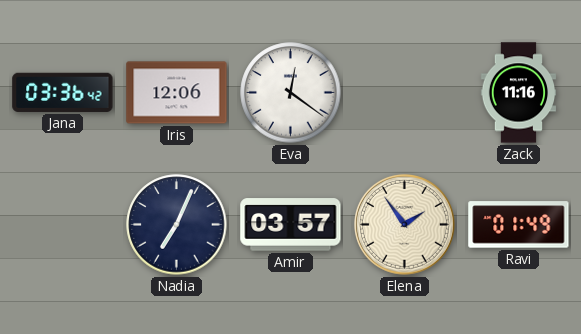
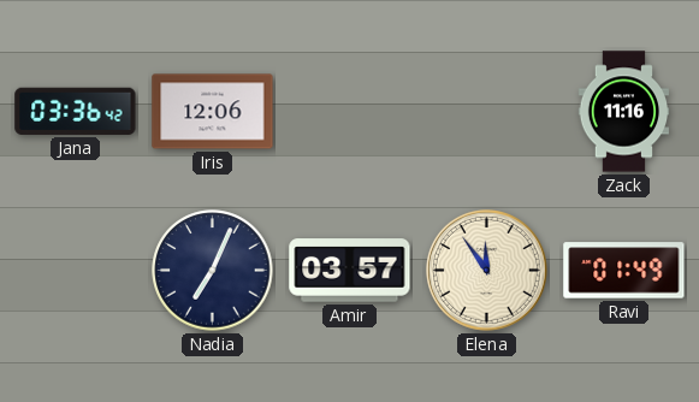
Eva: 12:21 -> none
Elena: 1:54 -> 11:54
